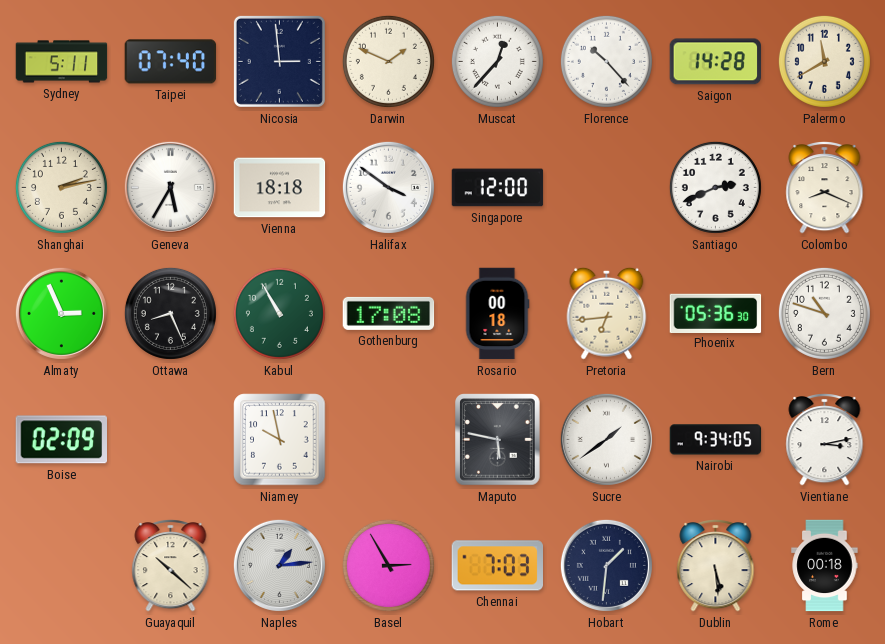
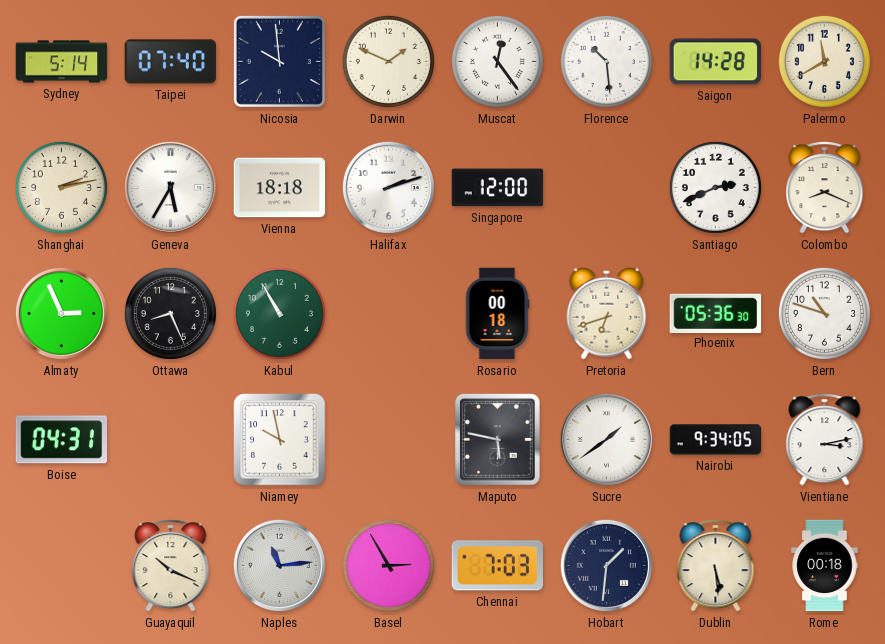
Sydney: 5:11 -> 5:14
Nicosia: 2:59 -> 9:59
Muscat: 12:37 -> 12:24
Florence: 10:23 -> 10:29
Halifax: 3:51 -> 2:12
Gothenburg: 17:08 -> none
Pretoria: 6:44 -> 6:42
Boise: 02:09 -> 04:31
Guayaquil: 10:22 -> 10:19
Naples: 1:14 -> 11:14
